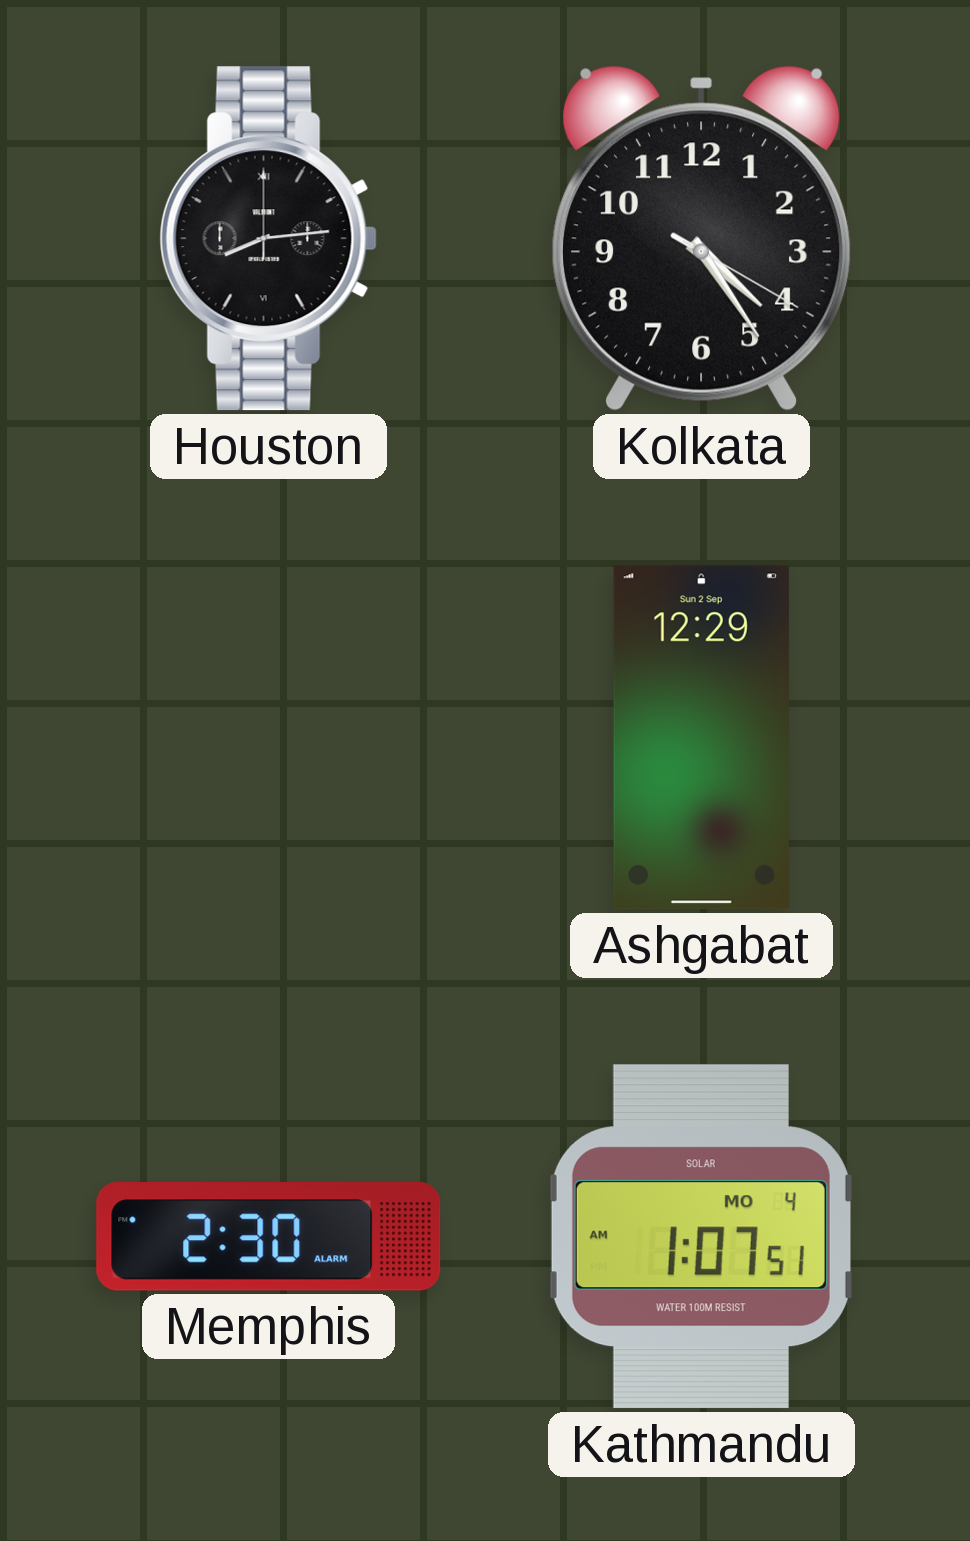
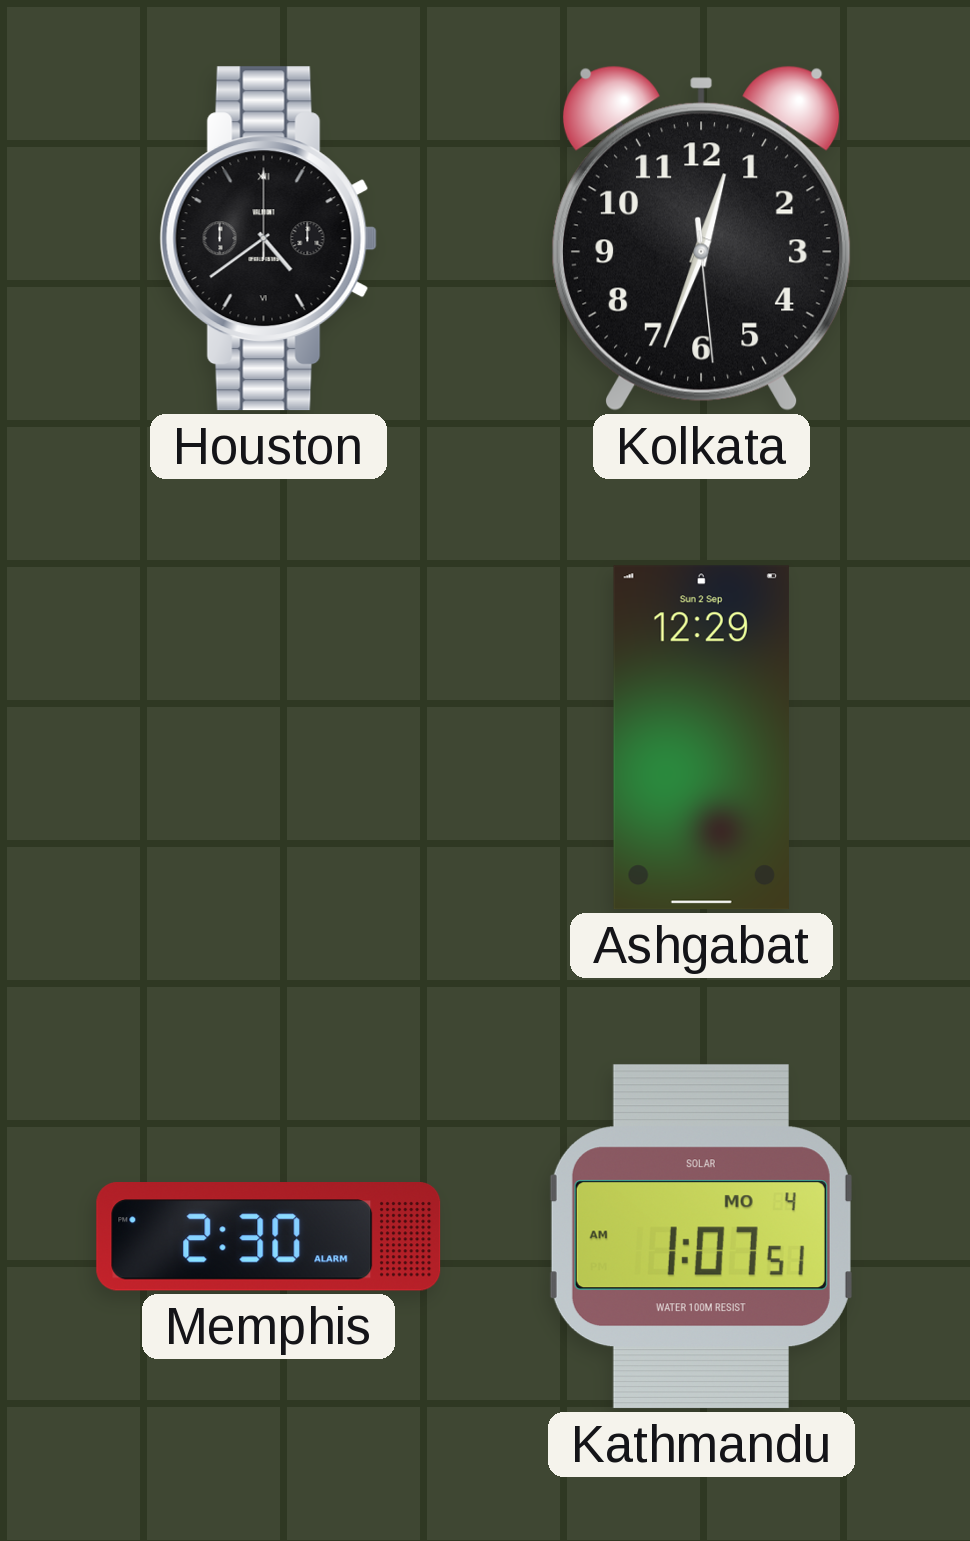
Houston: 8:14 -> 4:39
Kolkata: 4:24 -> 12:33
